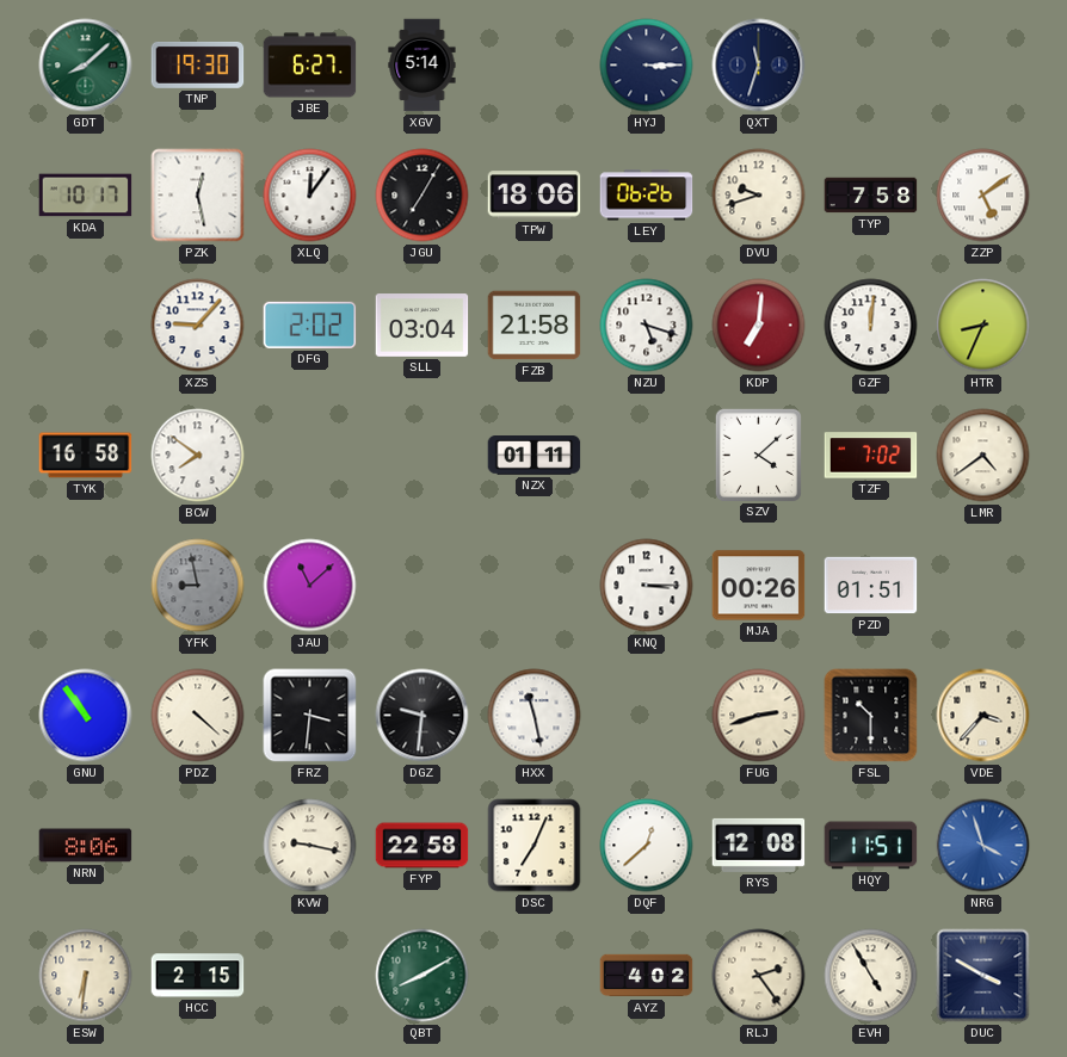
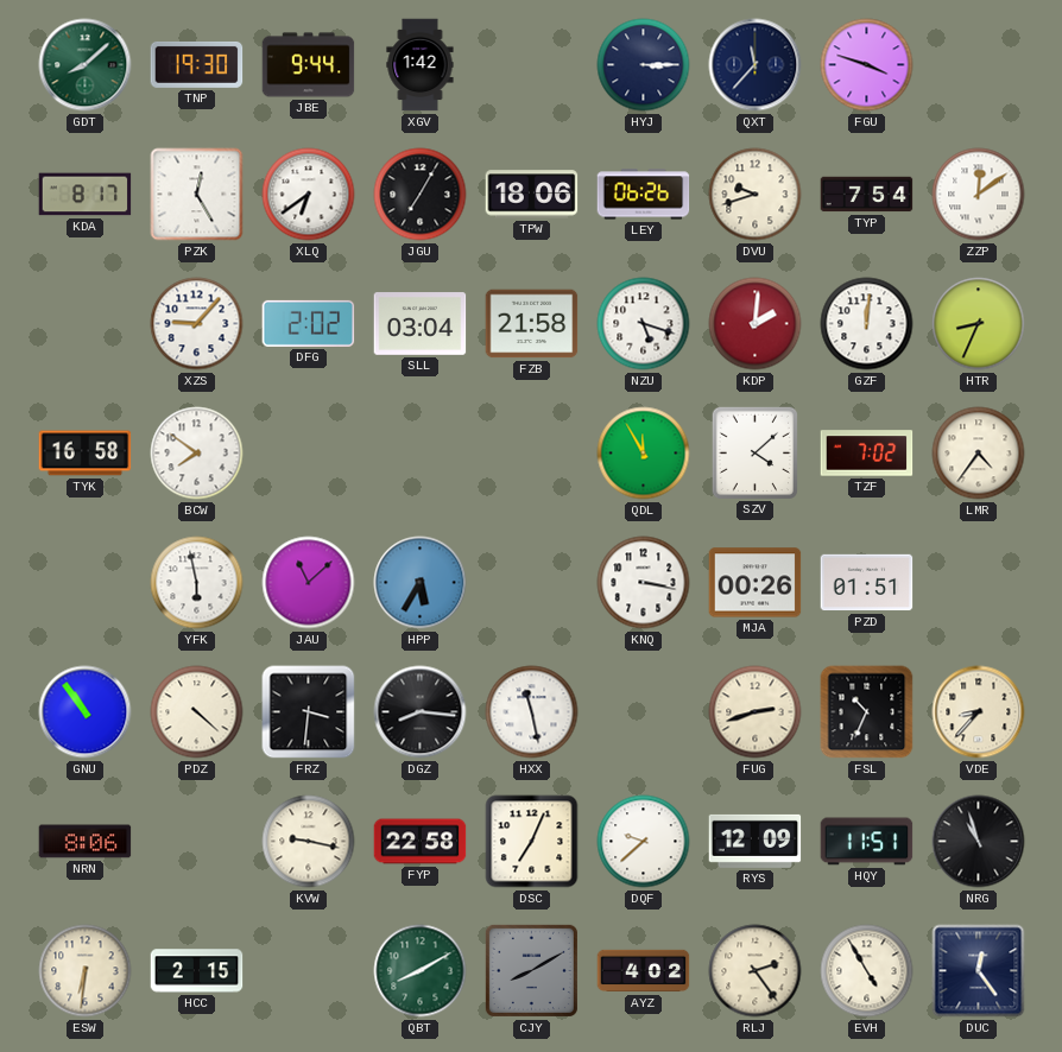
JBE: 6:27 -> 9:44
XGV: 5:14 -> 1:42
QXT: 11:33 -> 11:37
FGU: none -> 3:48
KDA: 10:17 -> 8:17
PZK: 12:28 -> 12:25
XLQ: 12:06 -> 6:39
TYP: 7:58 -> 7:54
ZZP: 5:09 -> 12:09
KDP: 7:01 -> 2:01
NZX: 01:11 -> none
QDL: none -> 11:55
LMR: 4:39 -> 4:36
YFK: 8:58 -> 5:58
YFK dial: grey -> white
HPP: none -> 5:35
KNQ: 3:15 -> 3:17
DGZ: 9:31 -> 8:16
FSL: 10:30 -> 10:34
VDE: 3:37 -> 8:37
DQF: 12:38 -> 9:38
RYS: 12:08 -> 12:09
NRG: 3:57 -> 10:57
NRG dial: blue -> black
CJY: none -> 8:10
DUC: 3:50 -> 12:24
